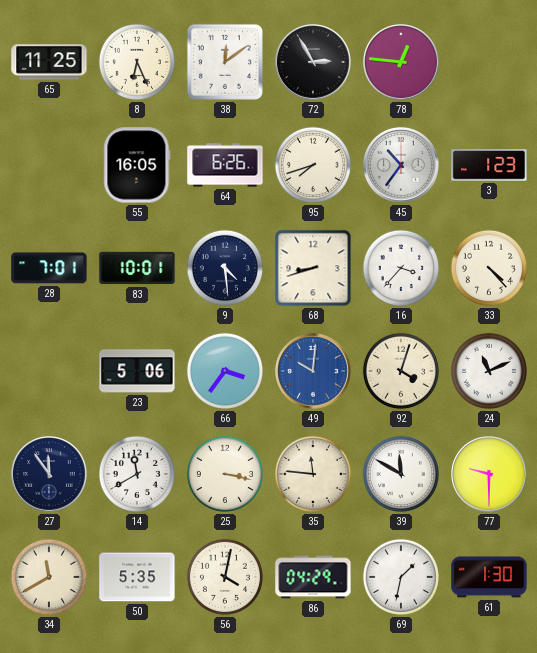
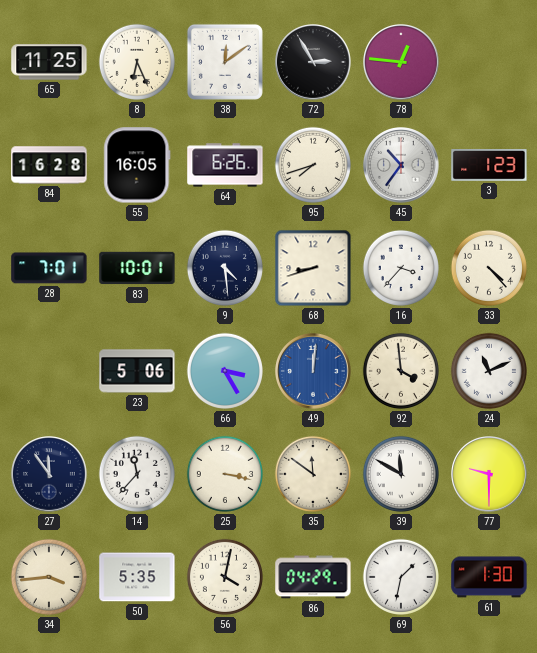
84: none -> 16:28
66: 3:36 -> 3:25
49: 10:01 -> 12:01
92: 4:03 -> 3:59
14: 11:40 -> 11:37
35: 11:46 -> 11:51
34: 11:40 -> 3:44
